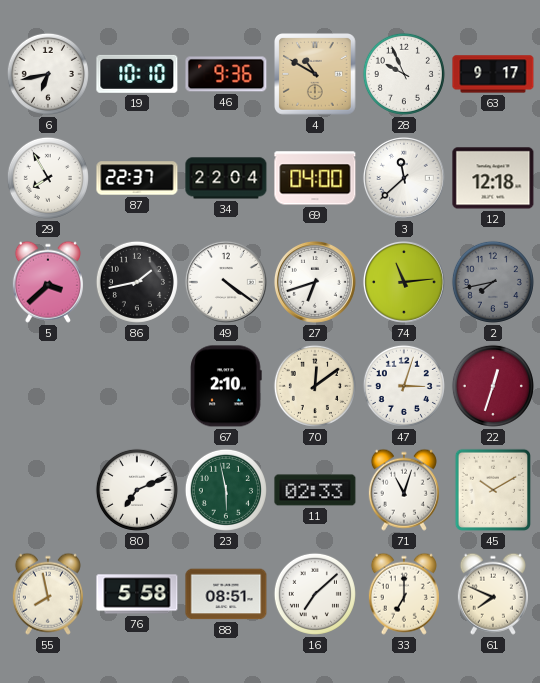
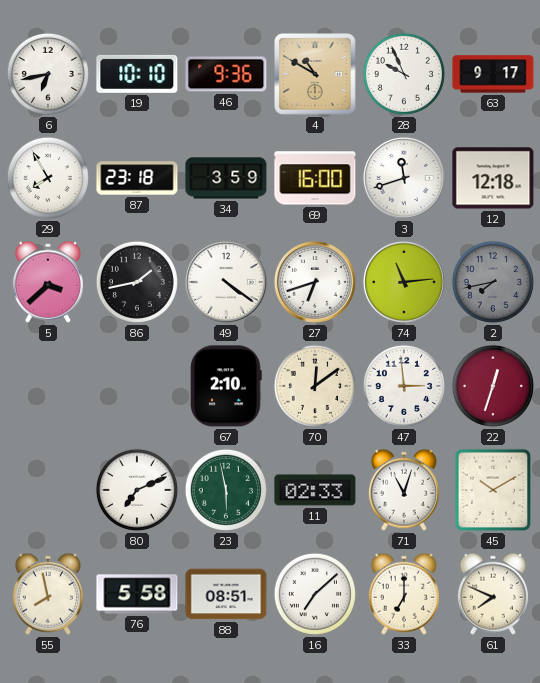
87: 22:37 -> 23:18
34: 22:04 -> 3:59
69: 04:00 -> 16:00
3: 11:38 -> 11:42
47: 3:03 -> 2:59
